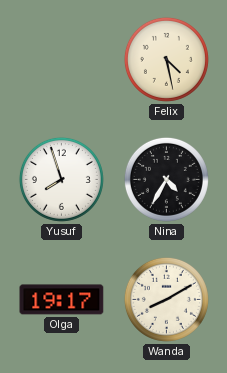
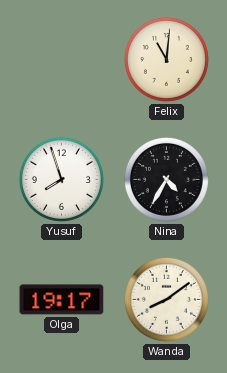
Felix: 4:28 -> 11:01
Wanda: 8:10 -> 8:09
